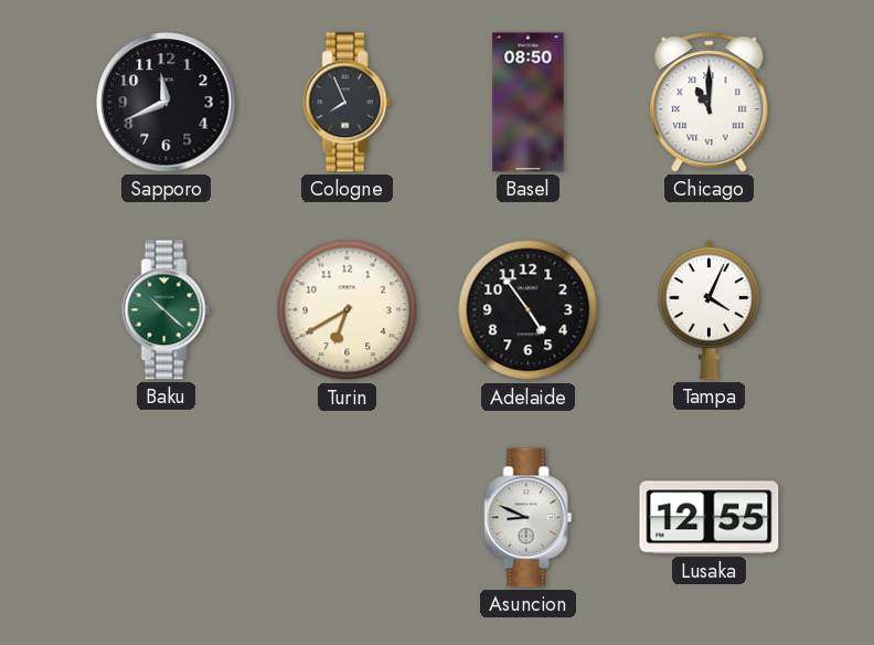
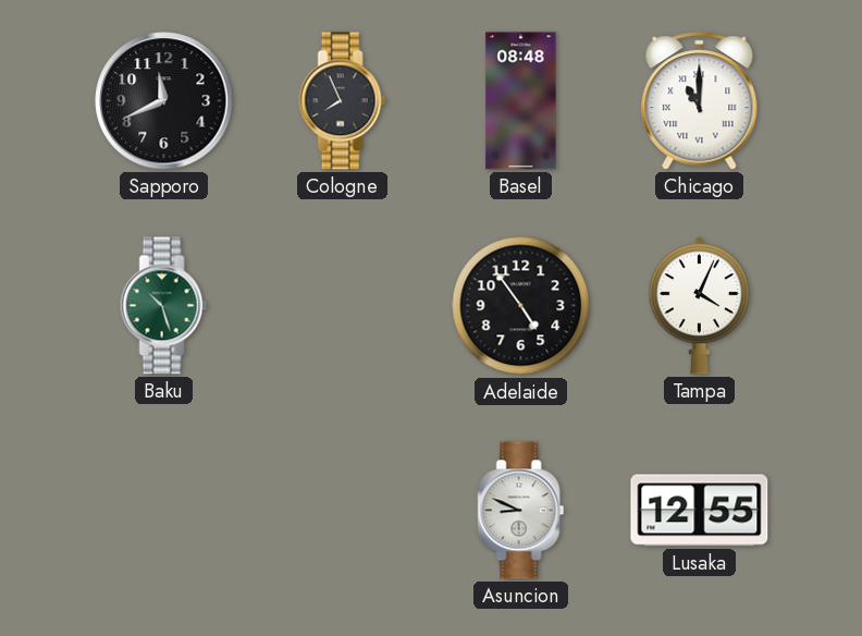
Basel: 08:50 -> 08:48
Baku: 10:22 -> 10:27
Turin: 6:40 -> none
